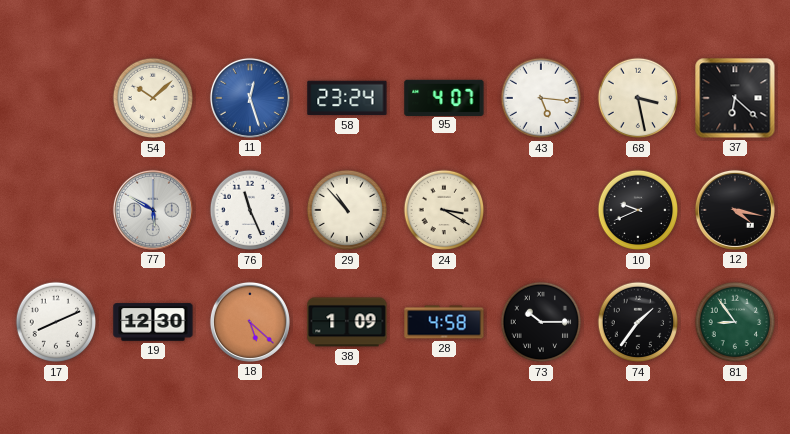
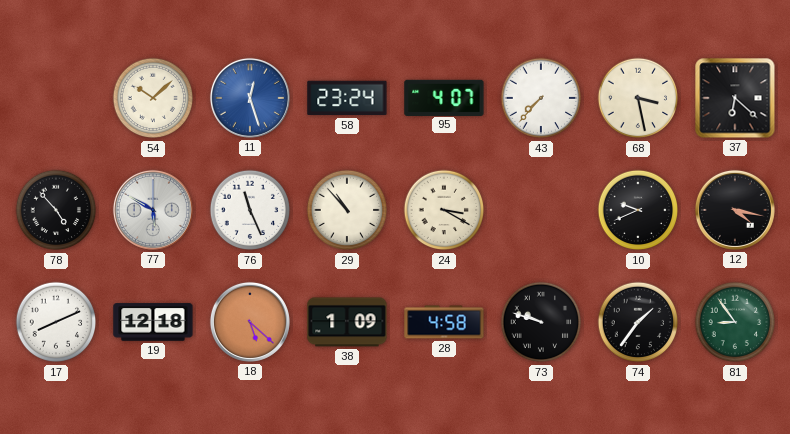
43: 5:16 -> 7:37
78: none -> 4:53
19: 12:30 -> 12:18
73: 10:15 -> 9:48
